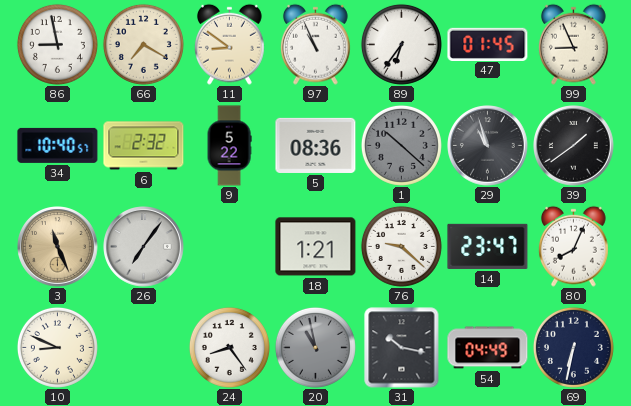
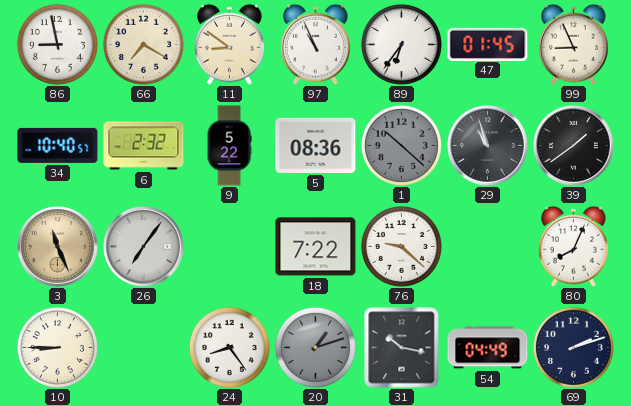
18: 1:21 -> 7:22
14: 23:47 -> none
10: 8:49 -> 8:45
20: 10:58 -> 1:12
69: 6:32 -> 2:12
